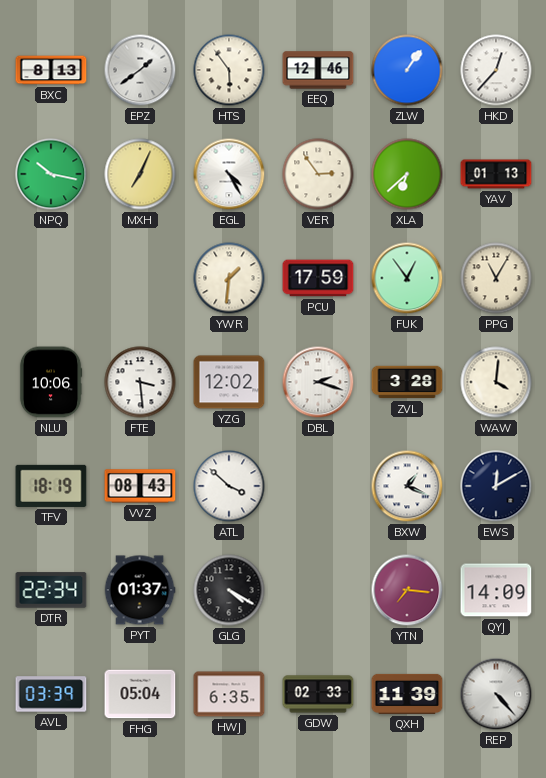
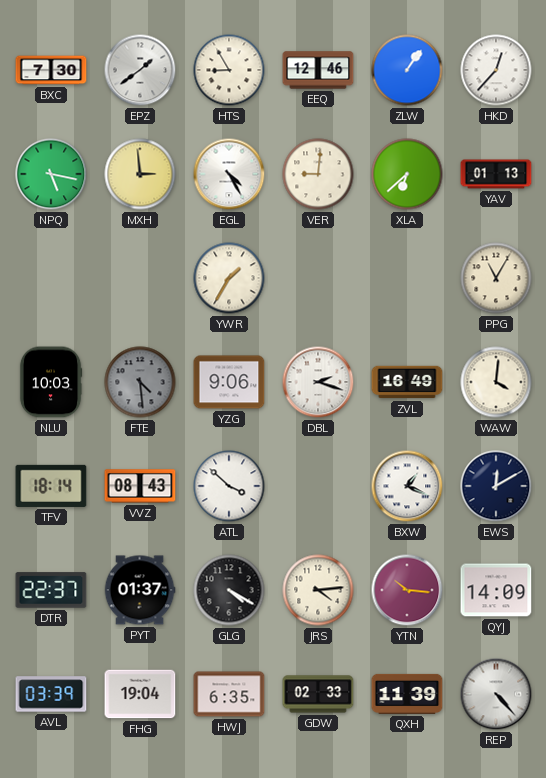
BXC: 8:13 -> 7:30
HTS: 5:54 -> 8:55
NPQ: 10:17 -> 5:17
MXH: 7:04 -> 2:59
VER: 2:54 -> 9:01
YWR: 1:31 -> 1:35
PCU: 17:59 -> none
FUK: 12:54 -> none
NLU: 10:06 -> 10:03
FTE: 3:29 -> 4:29
FTE dial: white -> grey
YZG: 12:02 -> 9:06
ZVL: 3:28 -> 16:49
TFV: 18:19 -> 18:14
DTR: 22:34 -> 22:37
JRS: none -> 4:14
YTN: 7:16 -> 10:16
FHG: 05:04 -> 19:04
